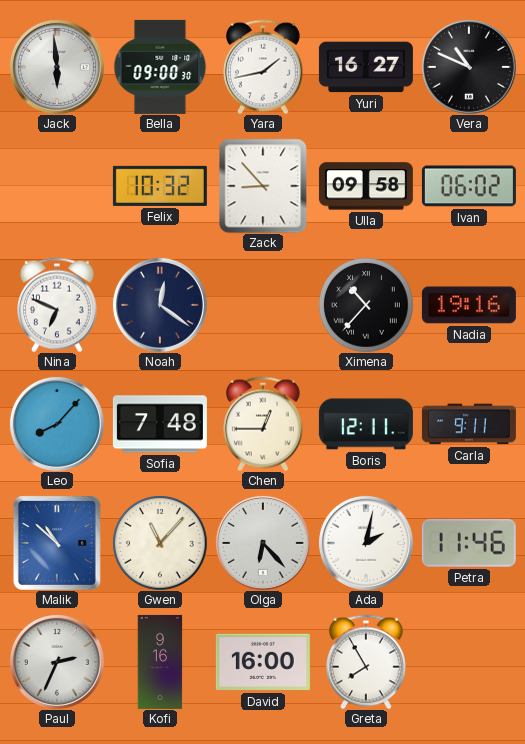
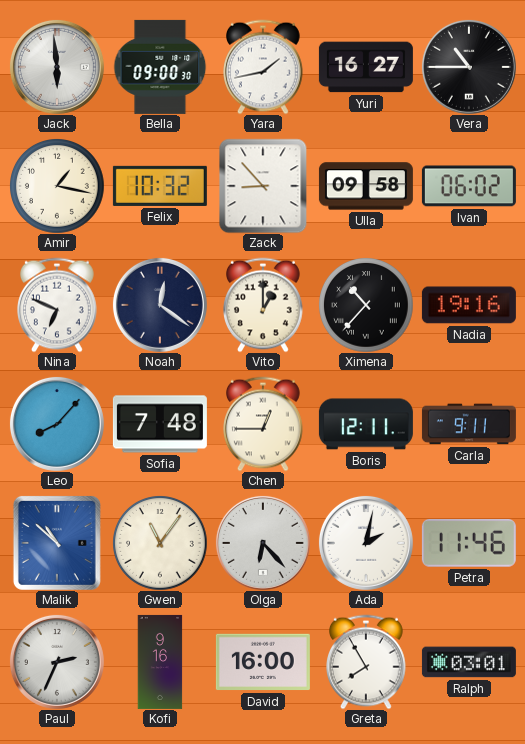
Vera: 10:49 -> 10:45
Amir: none -> 1:17
Vito: none -> 1:00
Gwen: 11:07 -> 11:06
Ralph: none -> 03:01
